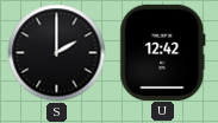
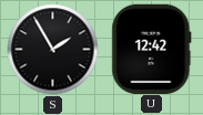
S: 2:00 -> 1:55
